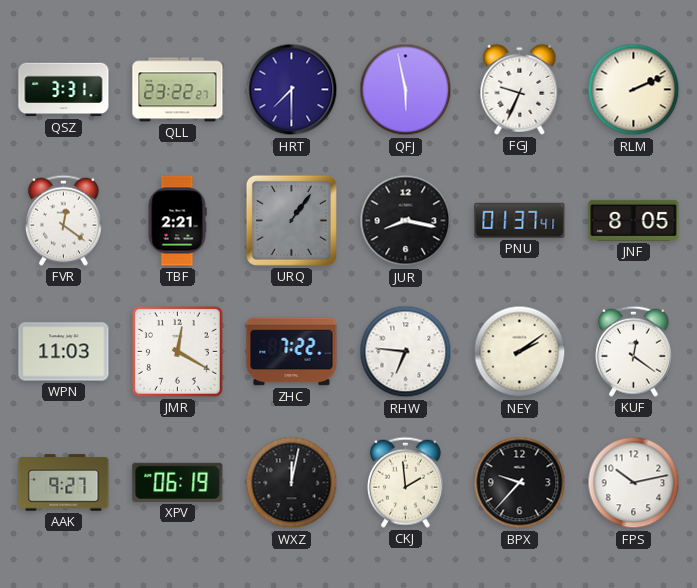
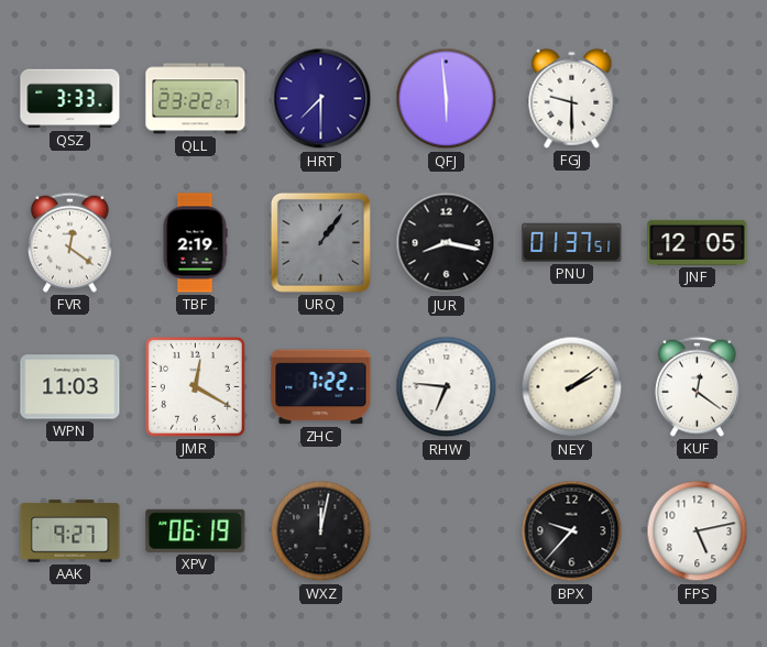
QSZ: 3:31 -> 3:33
QFJ: 5:58 -> 5:59
FGJ: 9:34 -> 9:30
RLM: 2:11 -> none
TBF: 2:21 -> 2:19
PNU: 01:37:41 -> 01:37:51
JNF: 8:05 -> 12:05
CKJ: 1:59 -> none
FPS: 10:13 -> 5:13
